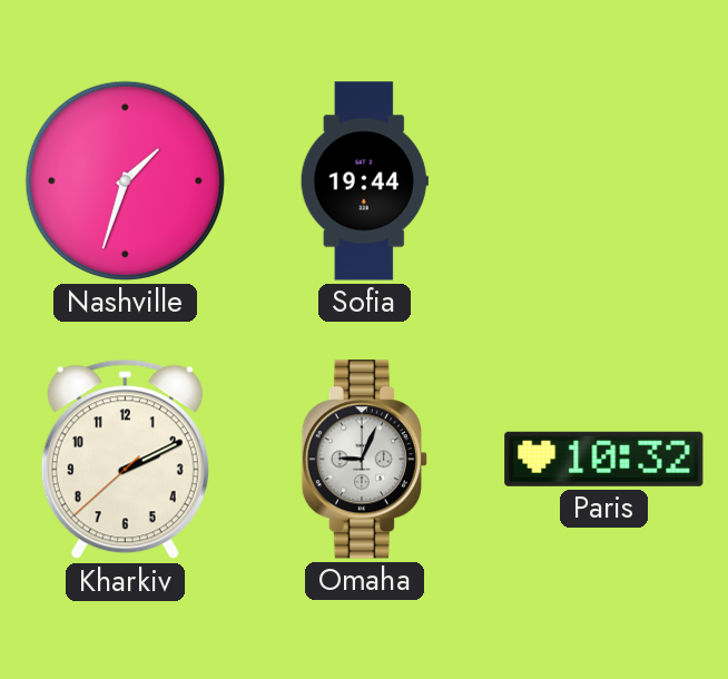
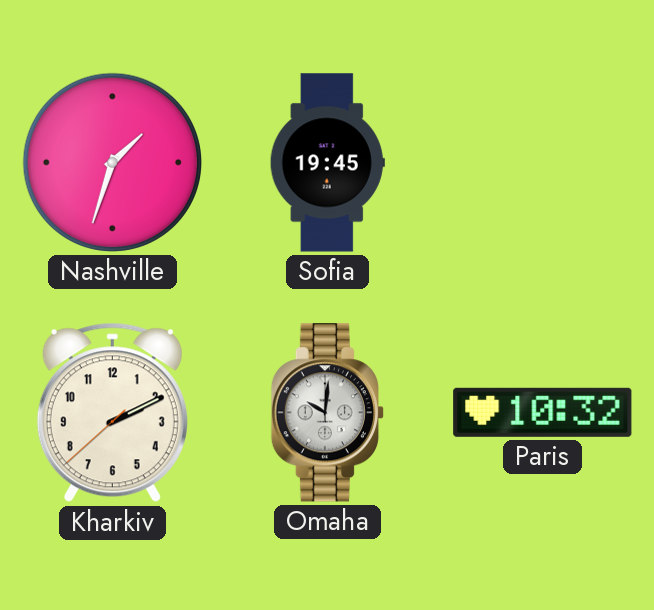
Sofia: 19:44 -> 19:45
Omaha: 9:04 -> 10:01
